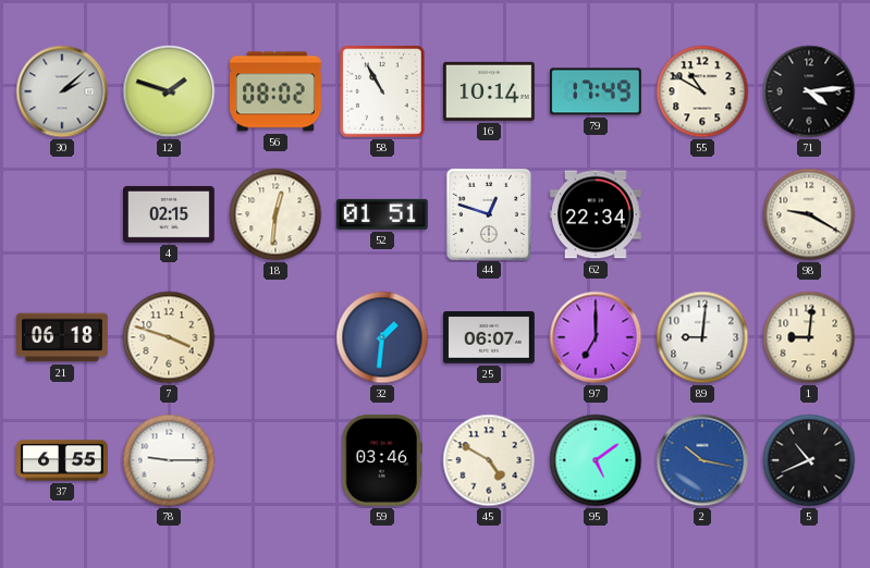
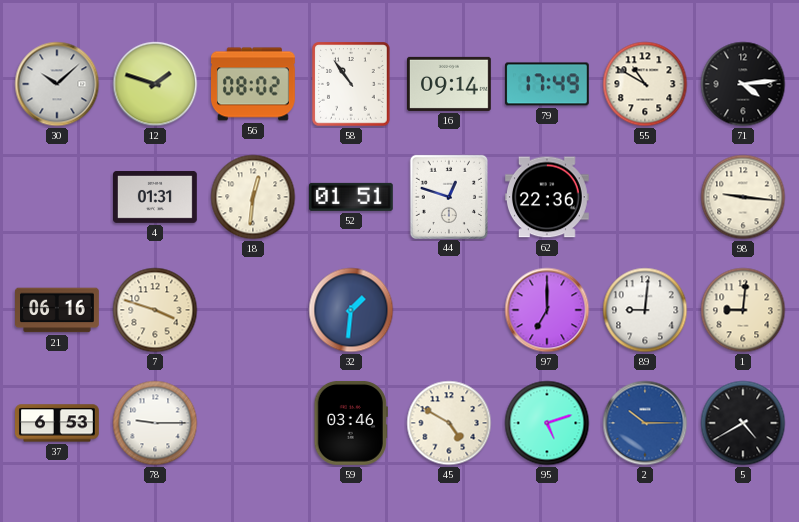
30: 2:08 -> 10:08
58: 10:55 -> 10:54
16: 10:14 -> 09:14
4: 02:15 -> 01:31
62: 22:34 -> 22:36
98: 9:20 -> 9:16
21: 06:18 -> 06:16
25: 06:07 -> none
37: 6:55 -> 6:53
95: 5:09 -> 5:12
2: 10:17 -> 10:15
5: 10:41 -> 4:40
